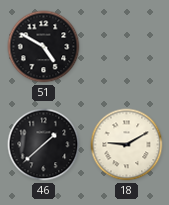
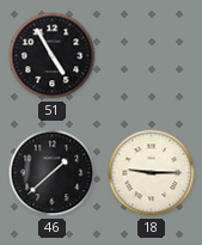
51: 4:50 -> 4:55
18: 9:10 -> 9:15
